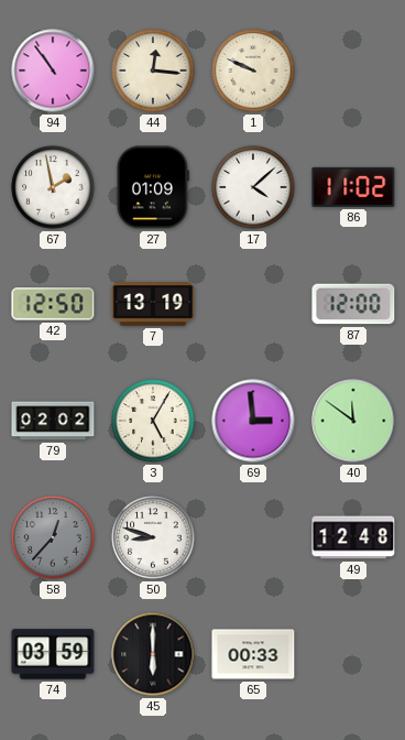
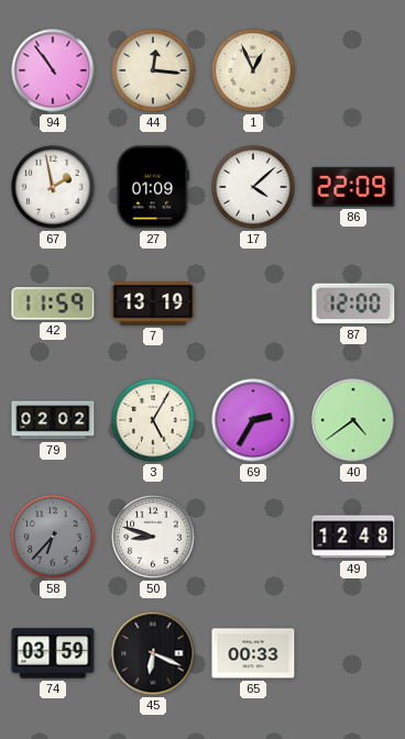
1: 9:49 -> 12:56
86: 11:02 -> 22:09
42: 12:50 -> 11:59
69: 2:59 -> 2:35
40: 11:51 -> 4:39
58: 12:37 -> 6:37
45: 6:00 -> 6:19
